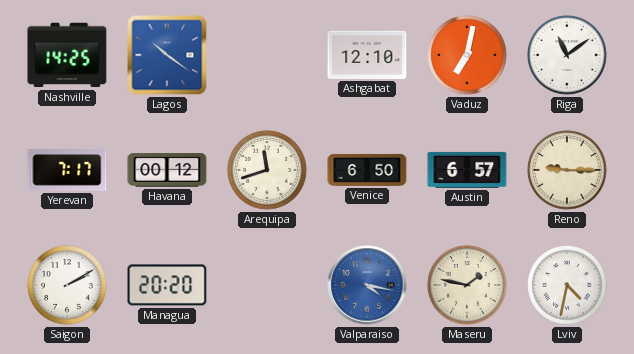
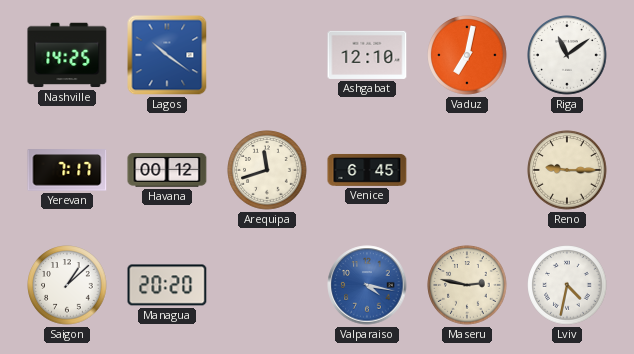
Venice: 6:50 -> 6:45
Austin: 6:57 -> none
Saigon: 2:10 -> 1:08
Maseru: 1:47 -> 2:47
